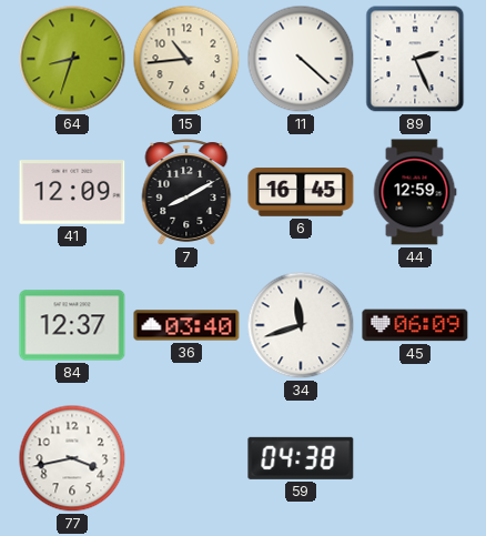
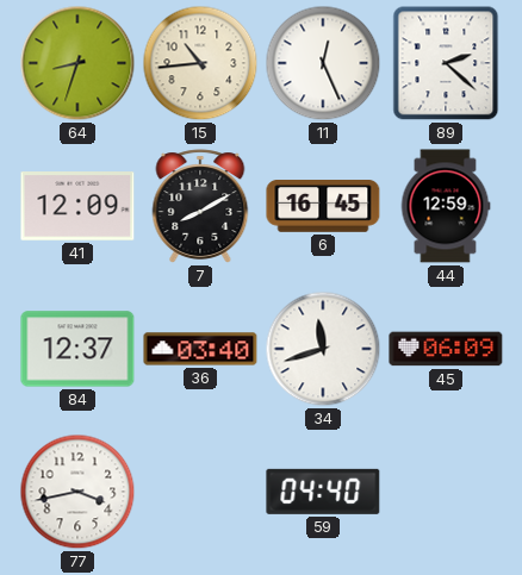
11: 4:22 -> 12:26
89: 2:26 -> 2:22
59: 04:38 -> 04:40
